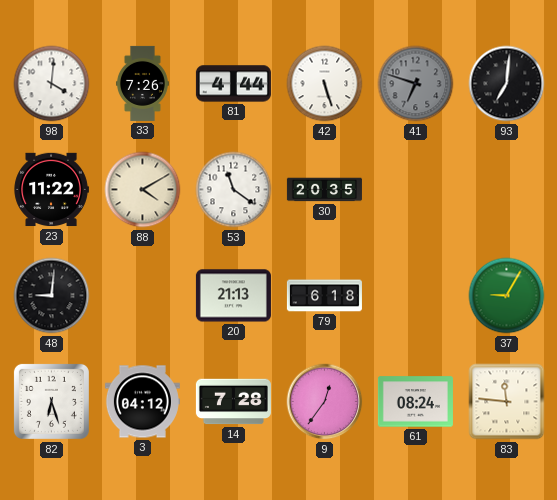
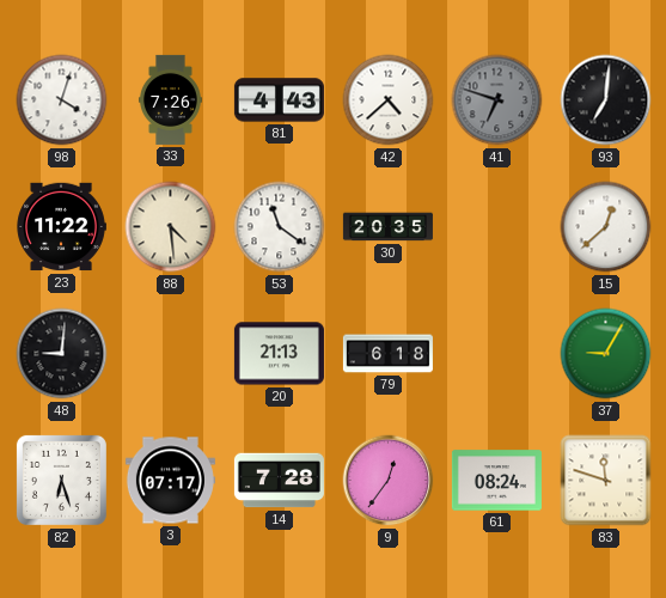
98: 4:01 -> 4:03
81: 4:44 -> 4:43
42: 5:27 -> 4:38
88: 4:10 -> 4:29
15: none -> 12:38
3: 04:12 -> 07:17
83: 11:46 -> 11:48
